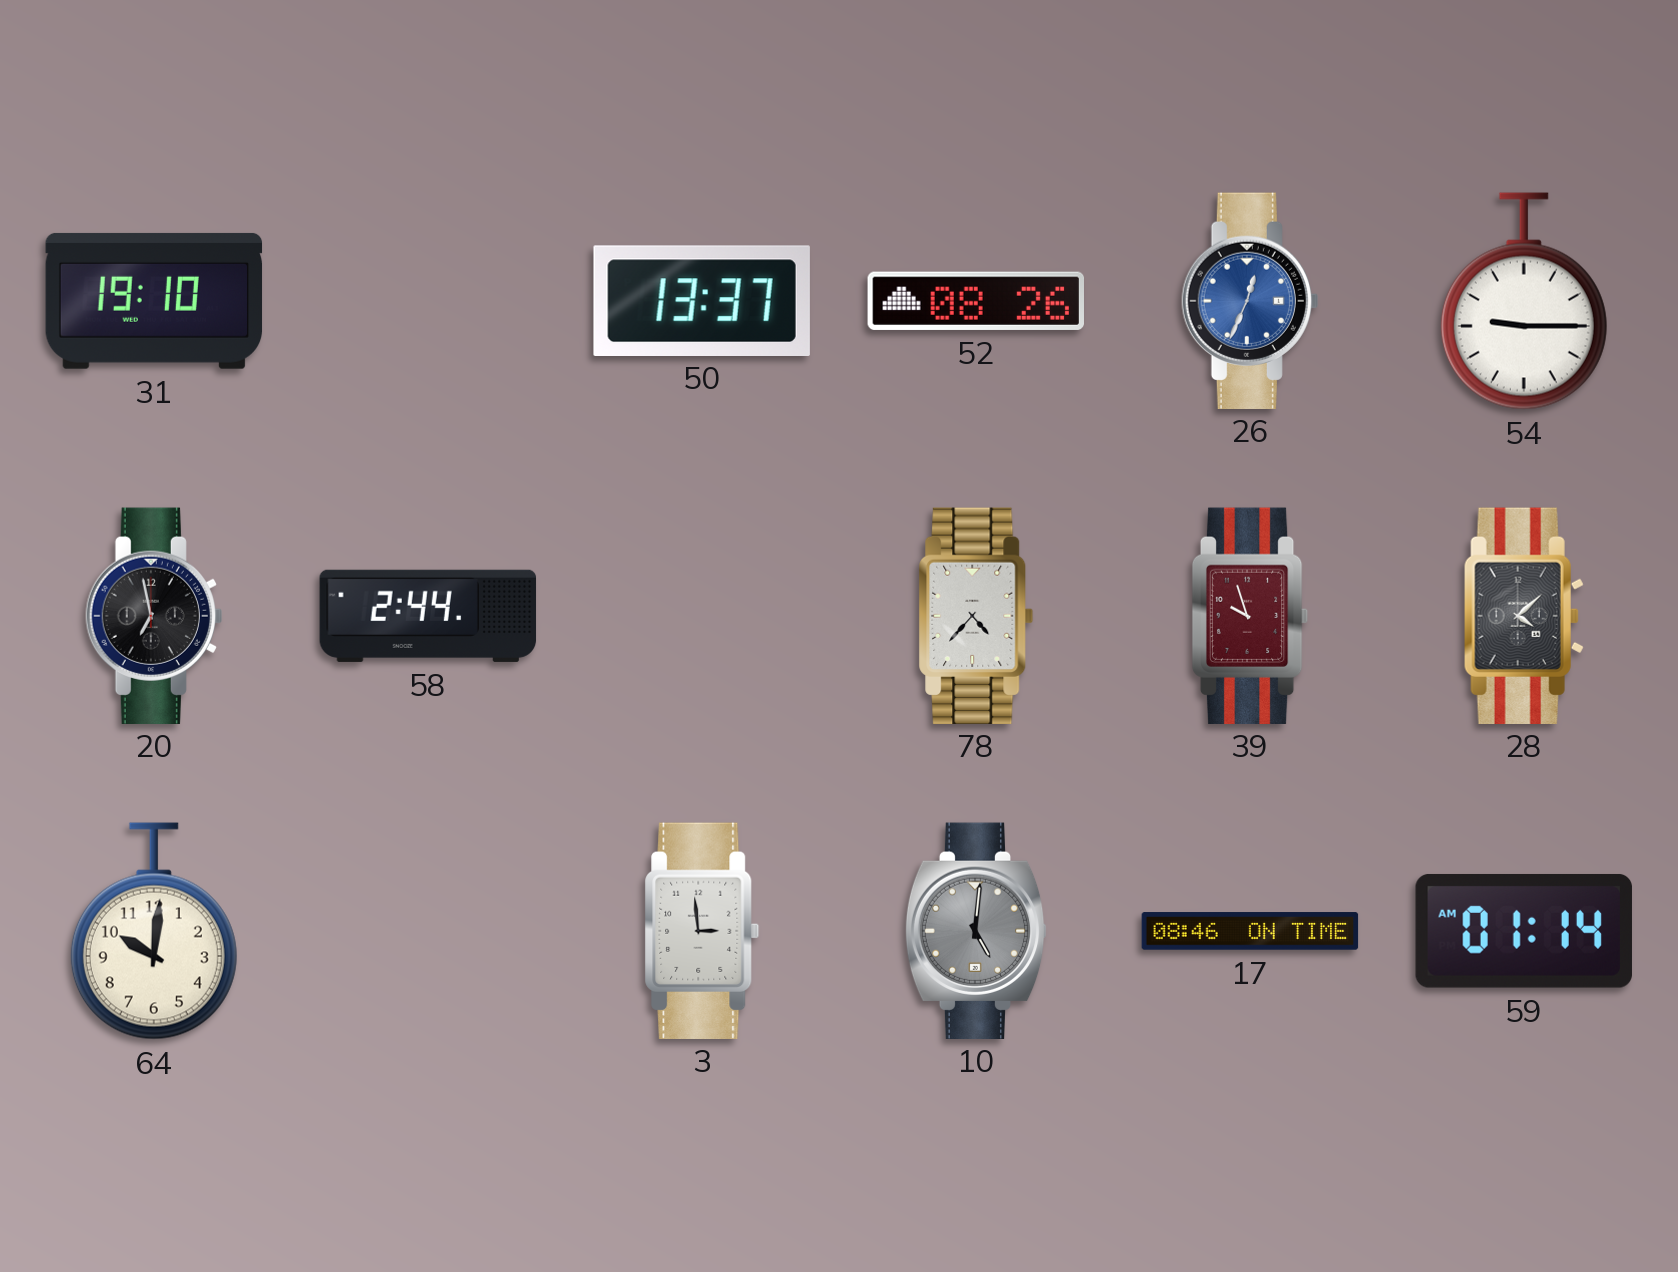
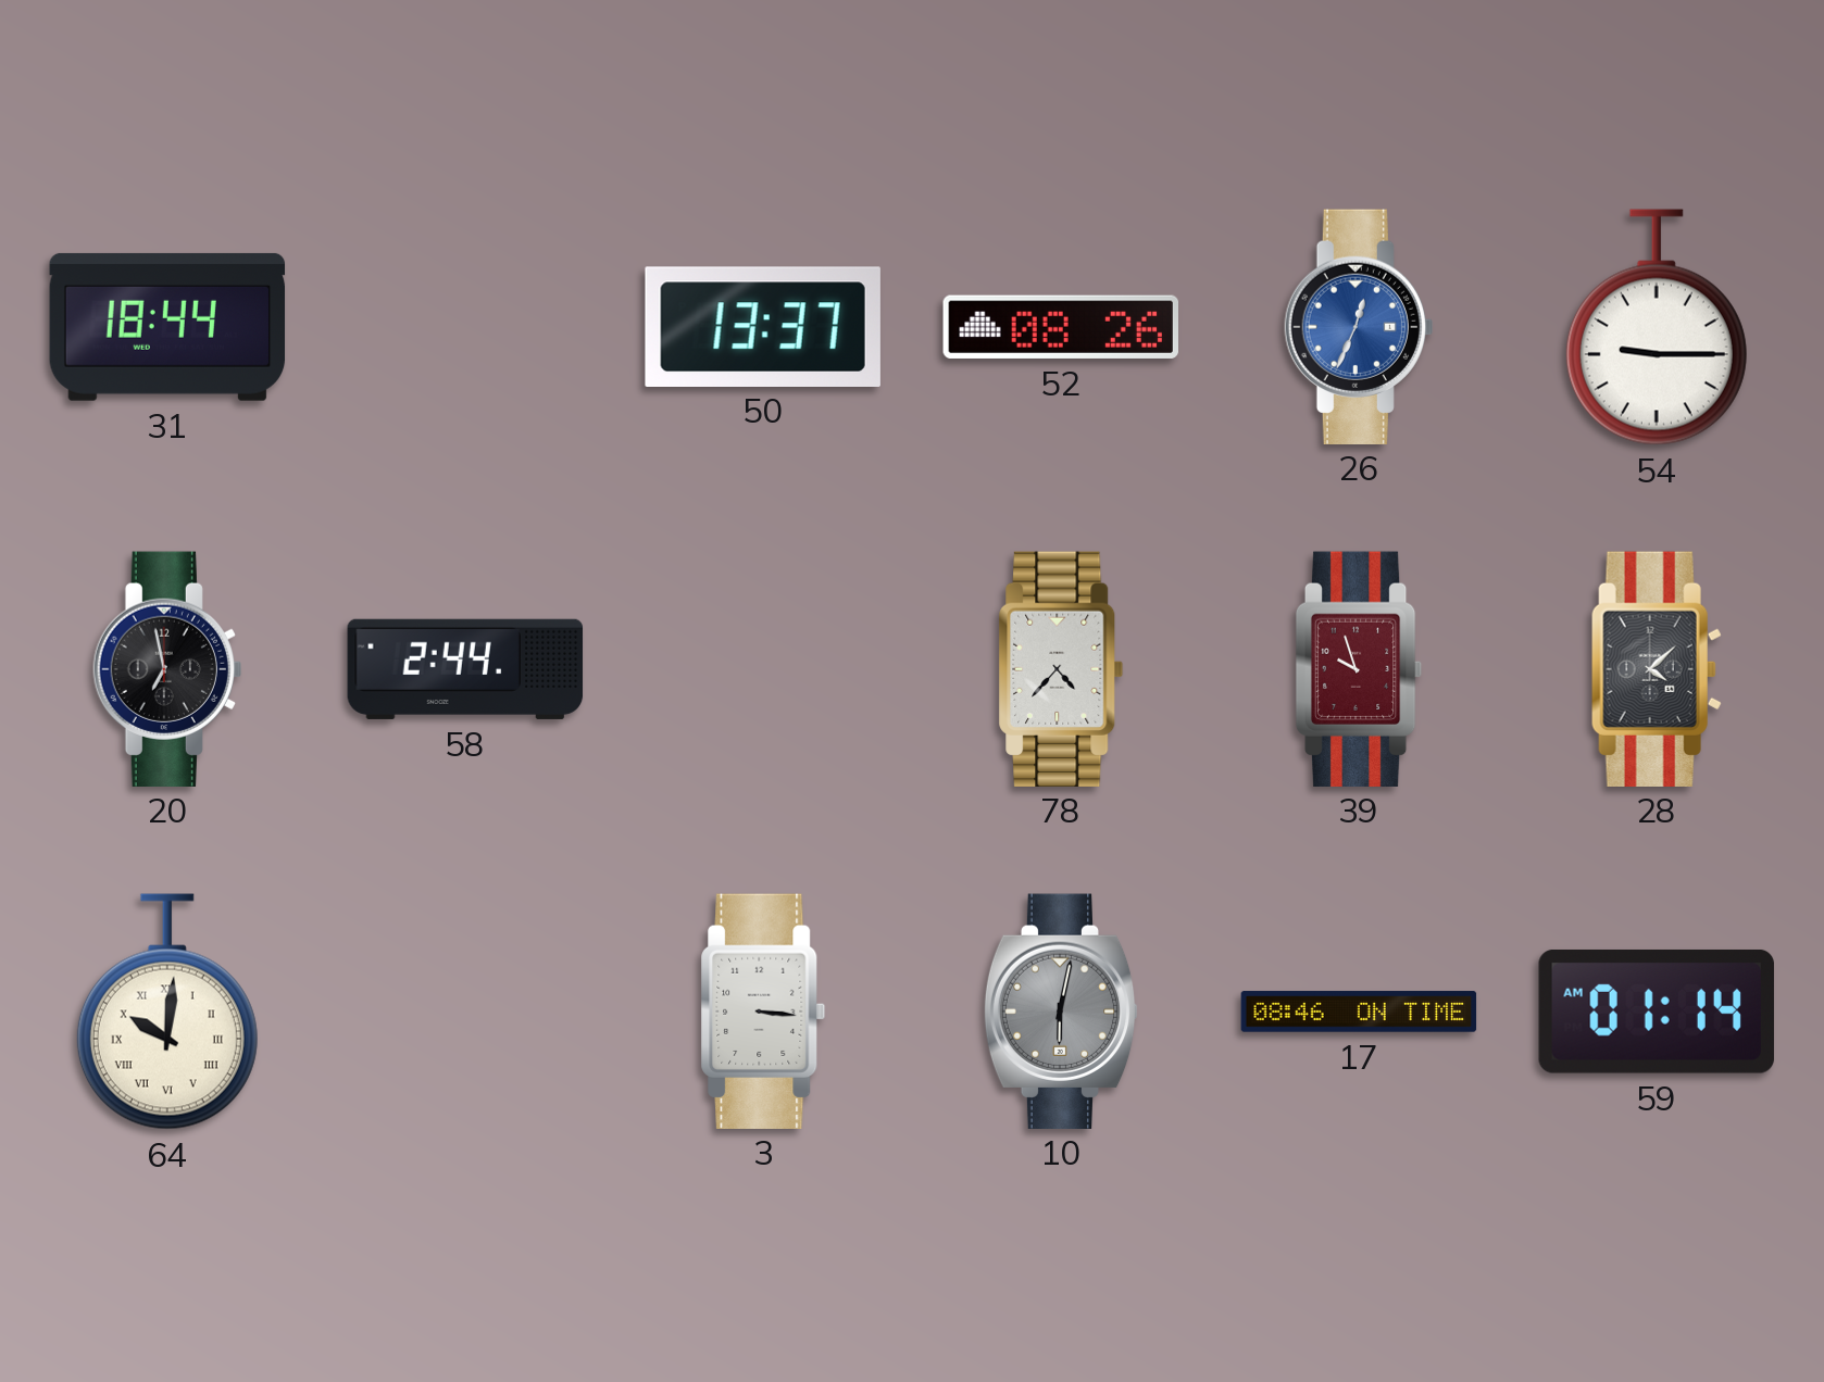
31: 19:10 -> 18:44
64 numerals: Arabic -> Roman
3: 2:59 -> 3:16
10: 5:01 -> 6:02
